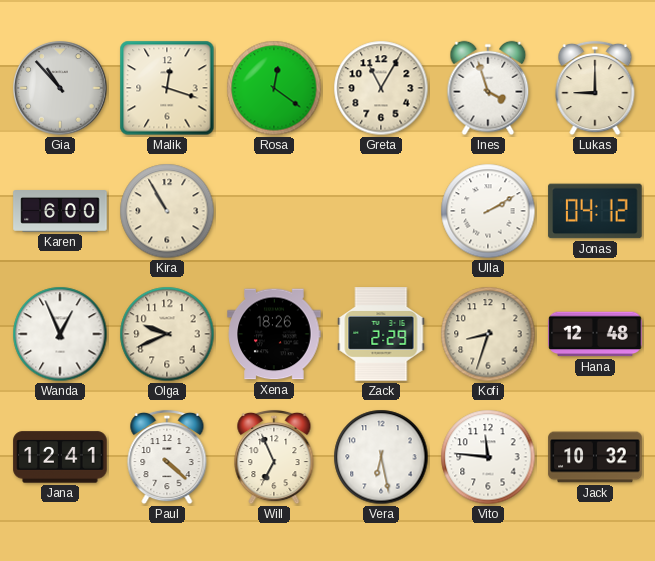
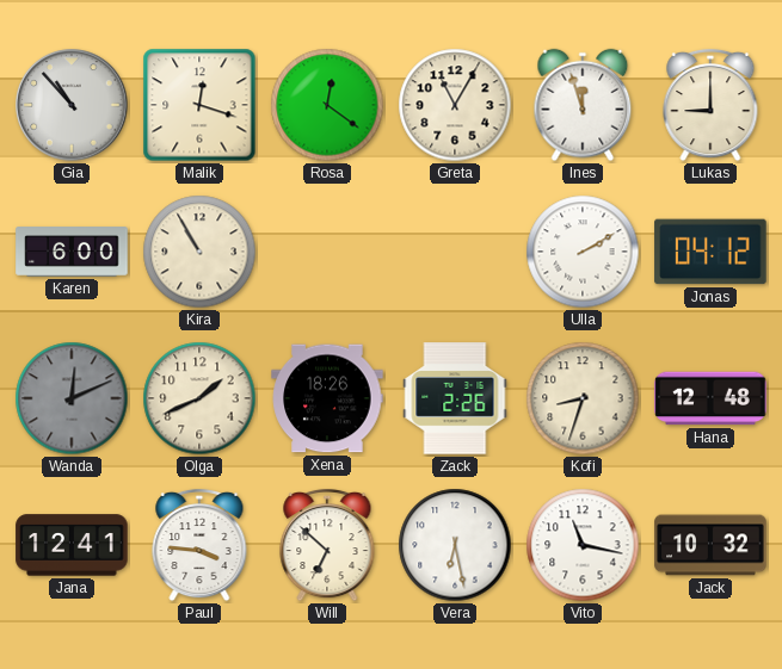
Ines: 3:57 -> 11:57
Wanda: 12:56 -> 12:11
Wanda dial: white -> grey
Olga: 9:41 -> 1:41
Zack: 2:29 -> 2:26
Paul: 4:22 -> 3:46
Will: 6:56 -> 6:52
Vito: 11:46 -> 11:17
